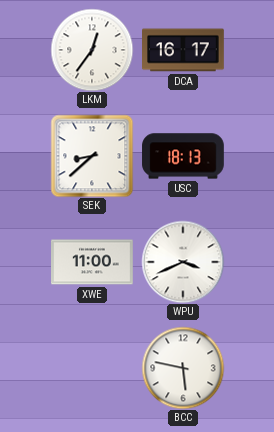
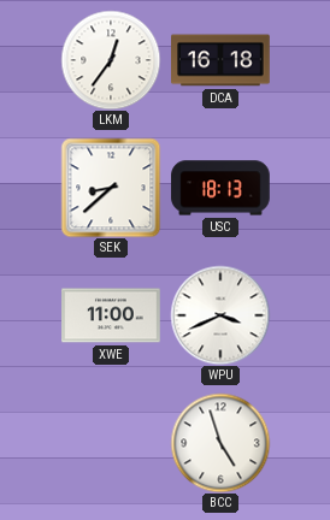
DCA: 16:17 -> 16:18
BCC: 5:47 -> 4:57
